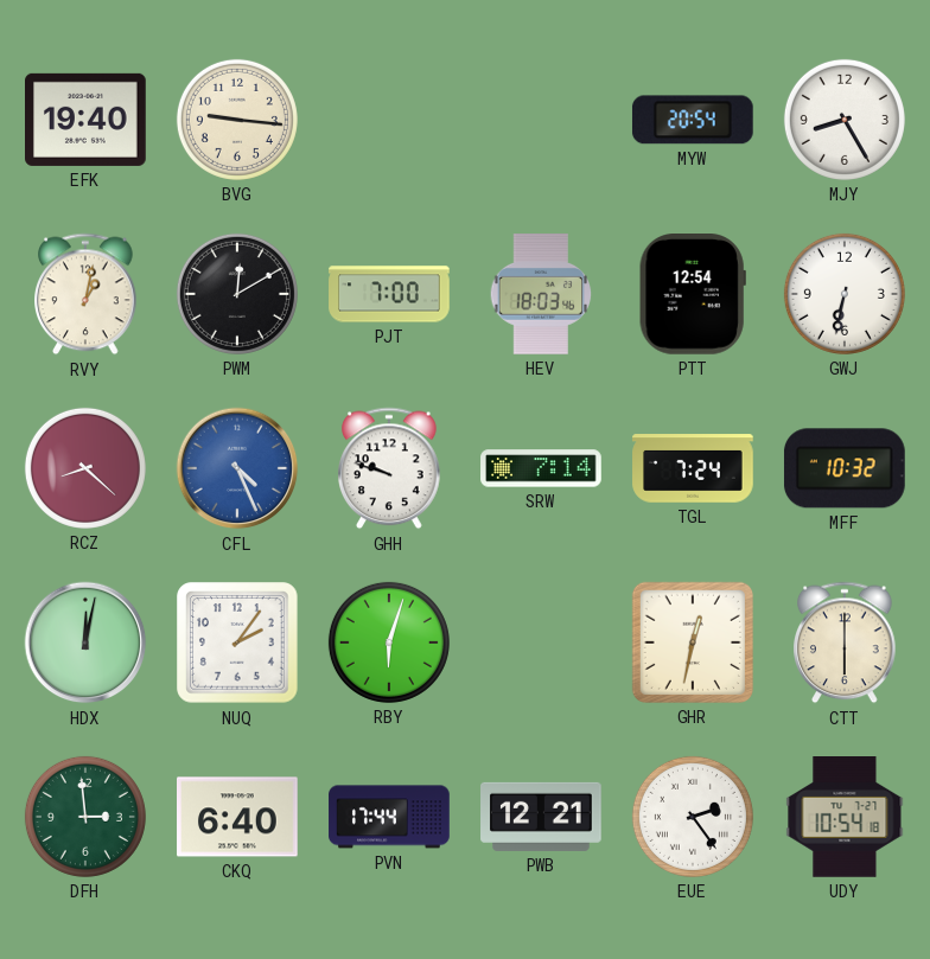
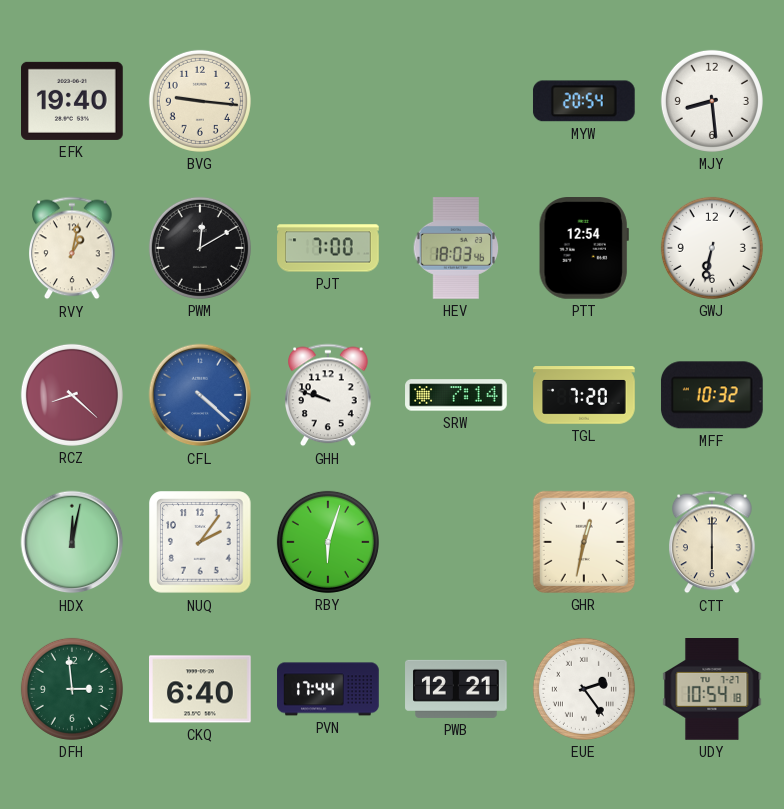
MJY: 8:25 -> 8:29
CFL: 4:26 -> 4:22
TGL: 7:24 -> 7:20
